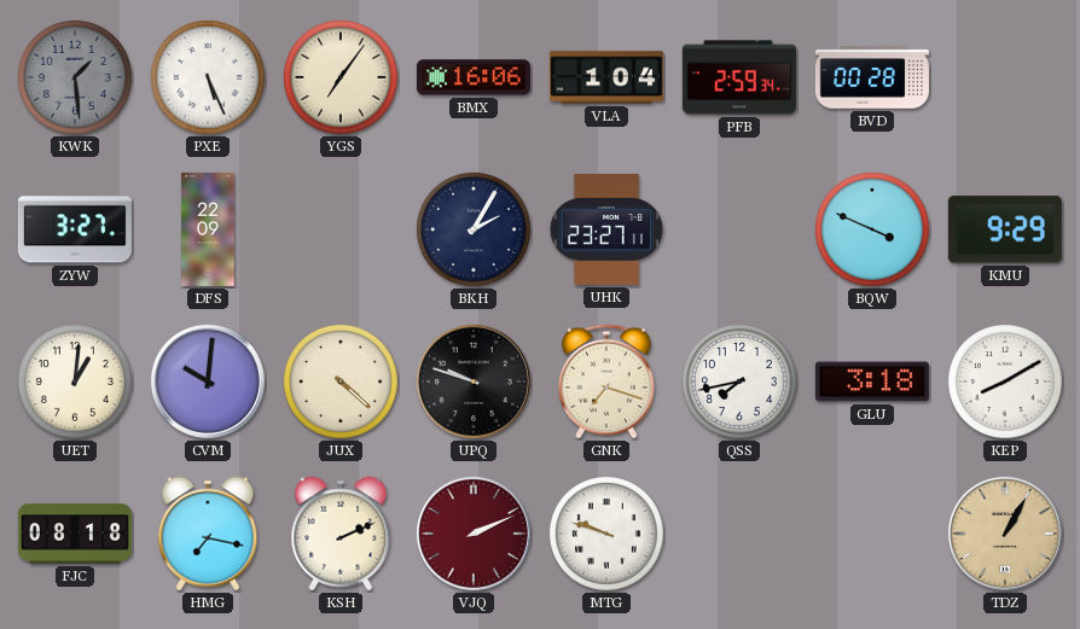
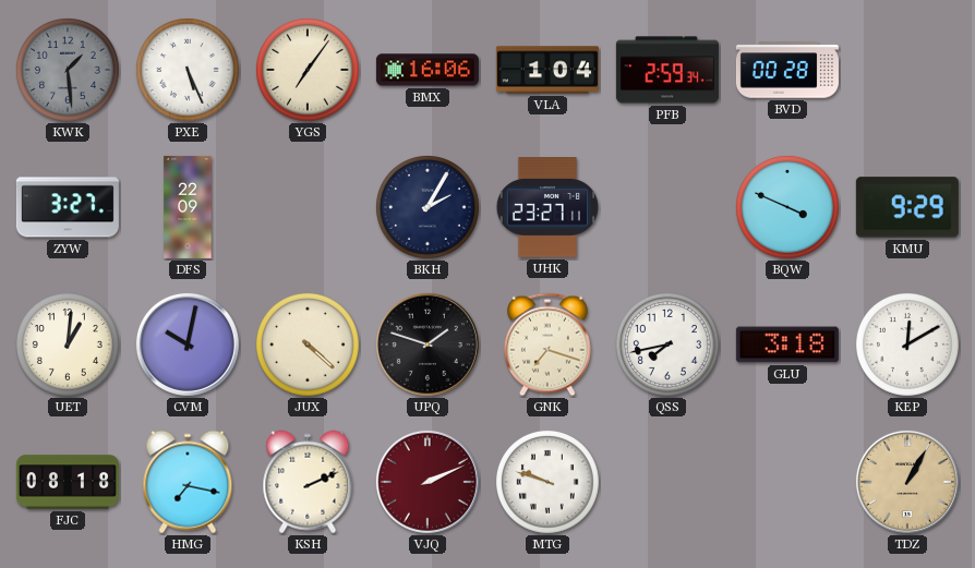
CVM: 10:01 -> 10:02
UPQ: 9:48 -> 1:48
KEP: 8:10 -> 12:10
